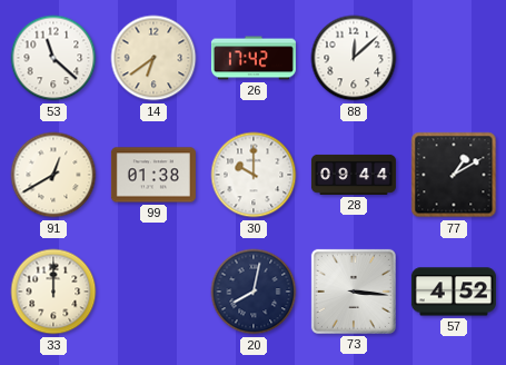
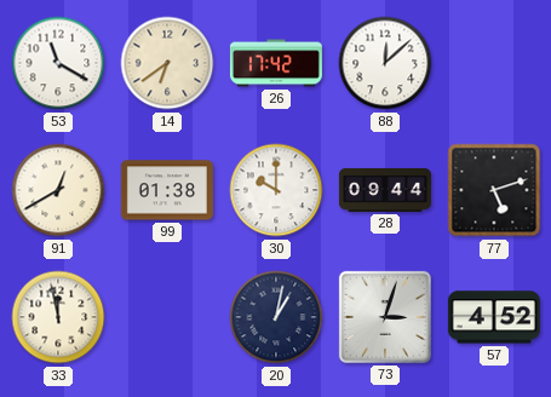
53: 11:22 -> 11:20
77: 1:10 -> 5:12
33: 12:00 -> 11:58
20: 8:02 -> 1:02
73: 3:16 -> 3:03
